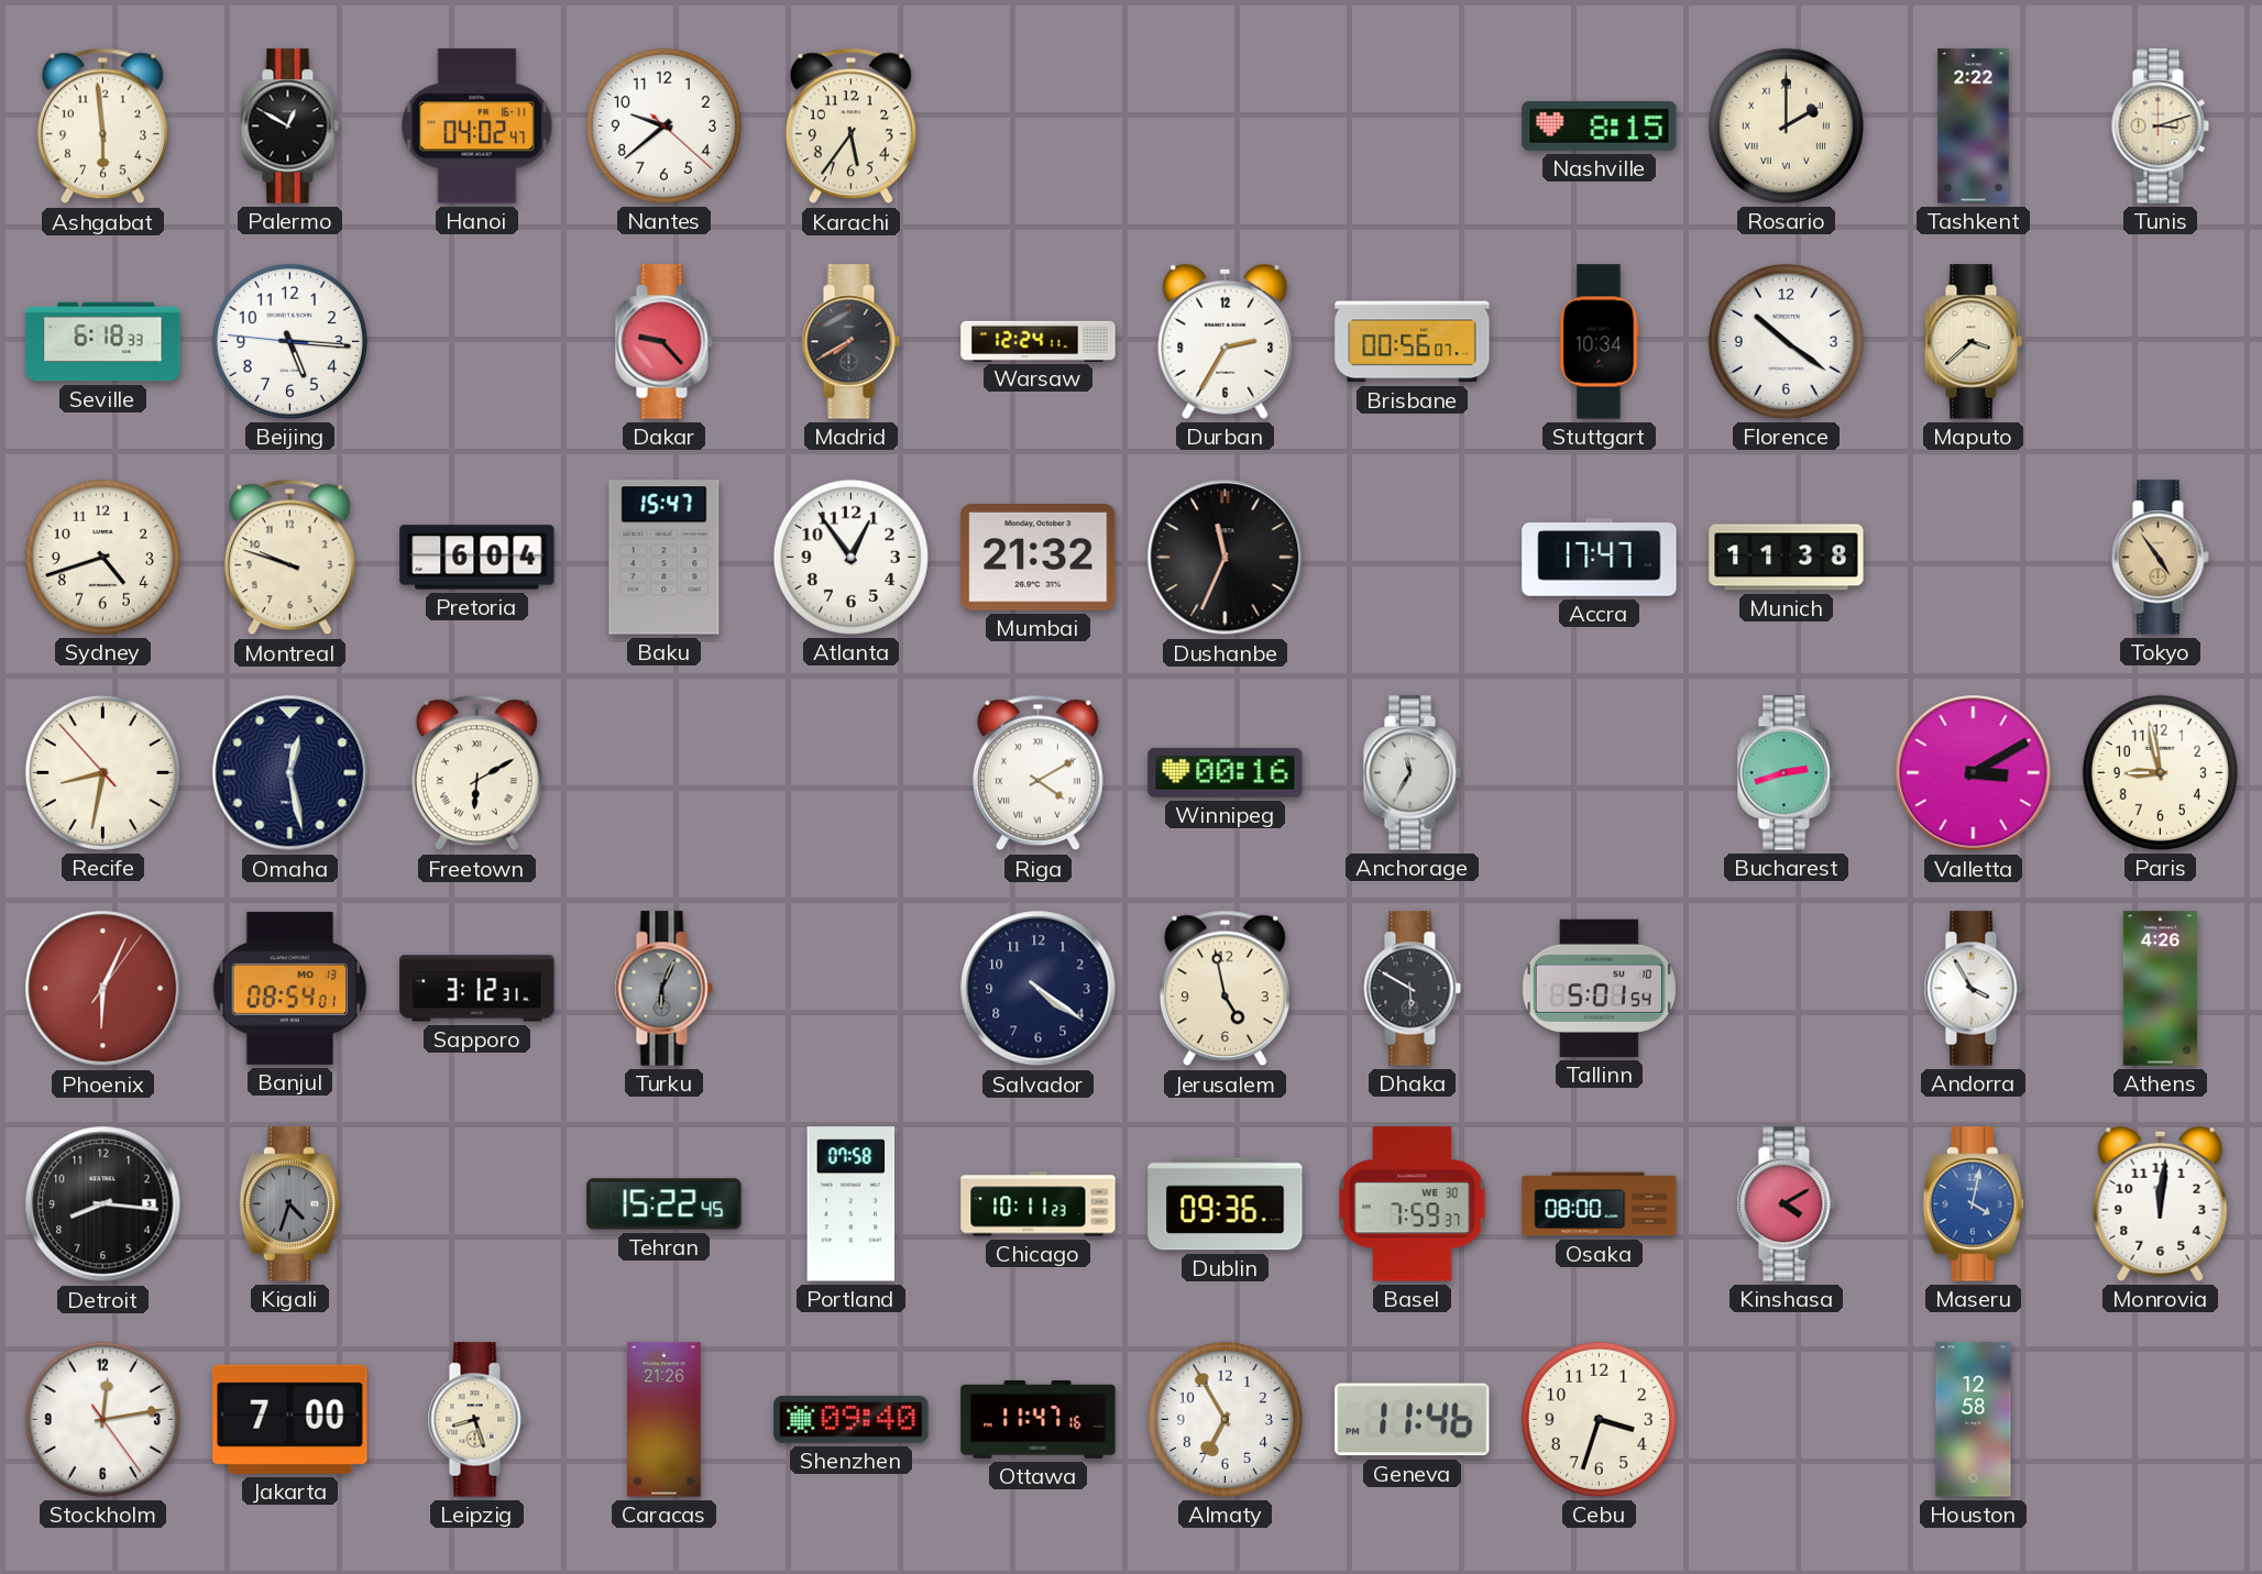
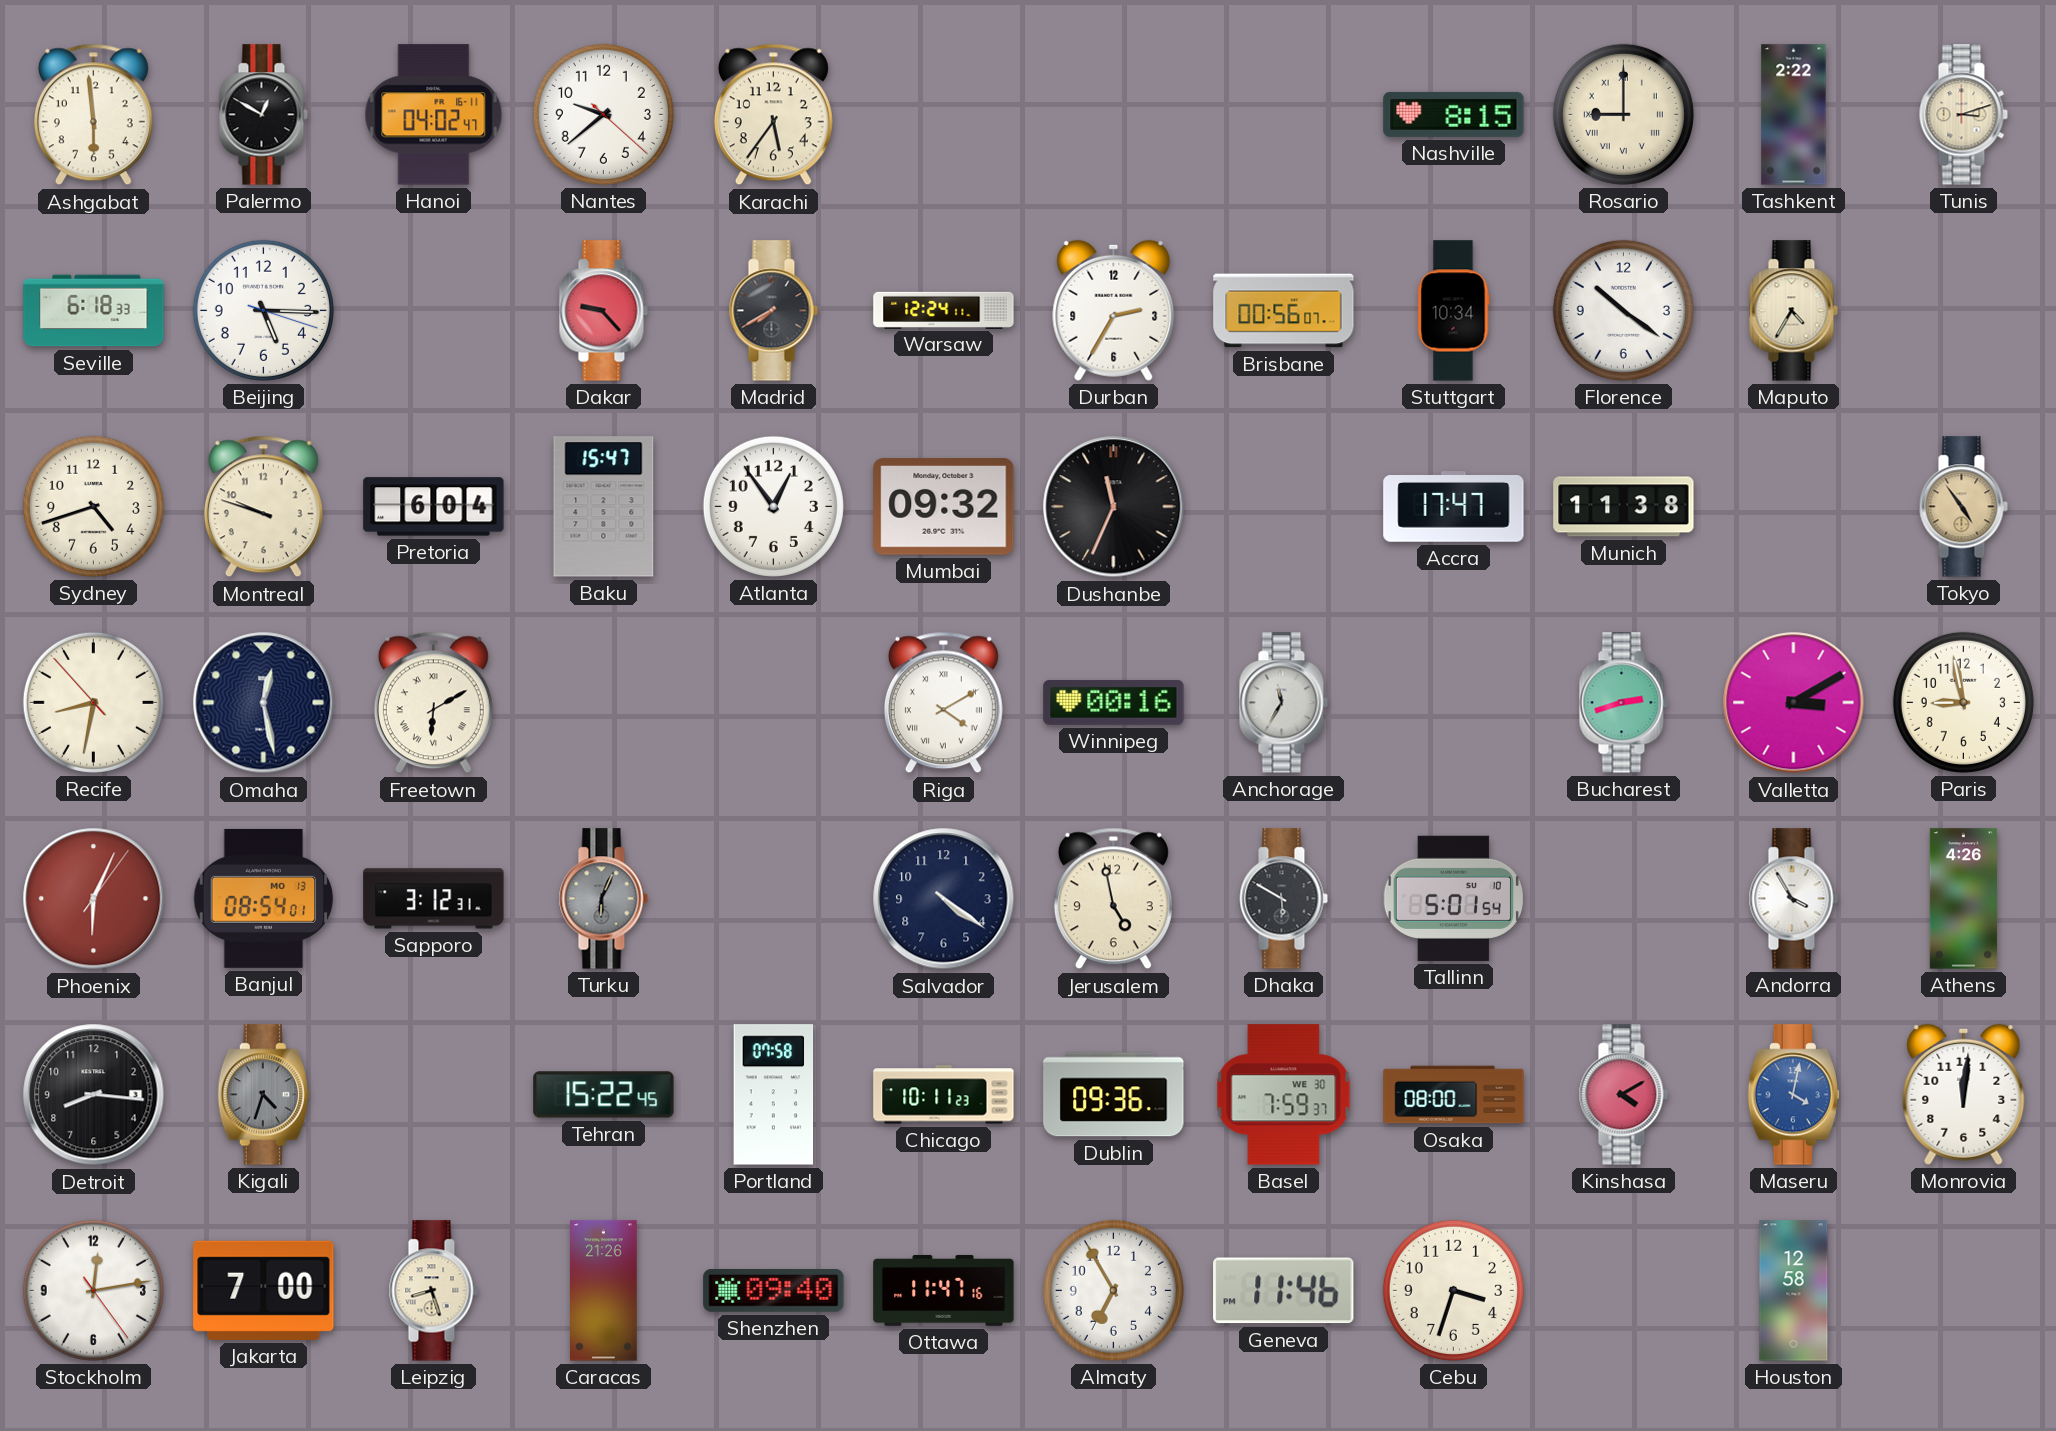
Rosario: 2:00 -> 9:00
Beijing: 5:15:46 -> 5:15:18
Maputo: 3:38 -> 4:35
Mumbai: 21:32 -> 09:32
